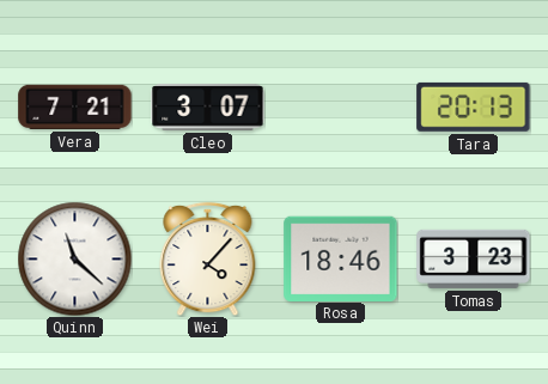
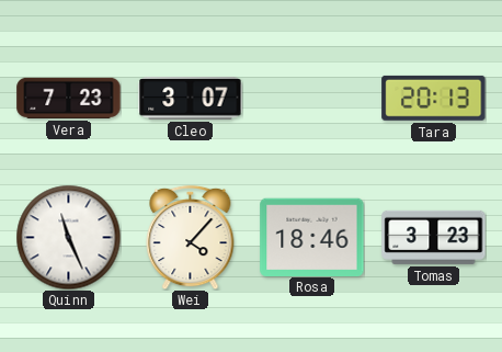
Vera: 7:21 -> 7:23
Quinn: 11:22 -> 11:26
